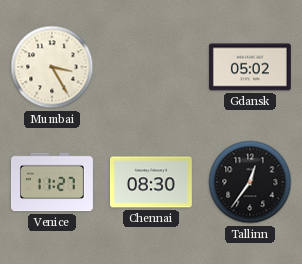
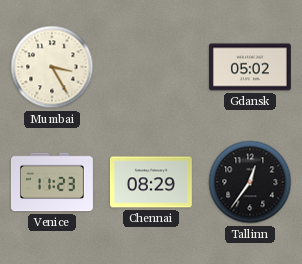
Venice: 11:27 -> 11:23
Chennai: 08:30 -> 08:29
